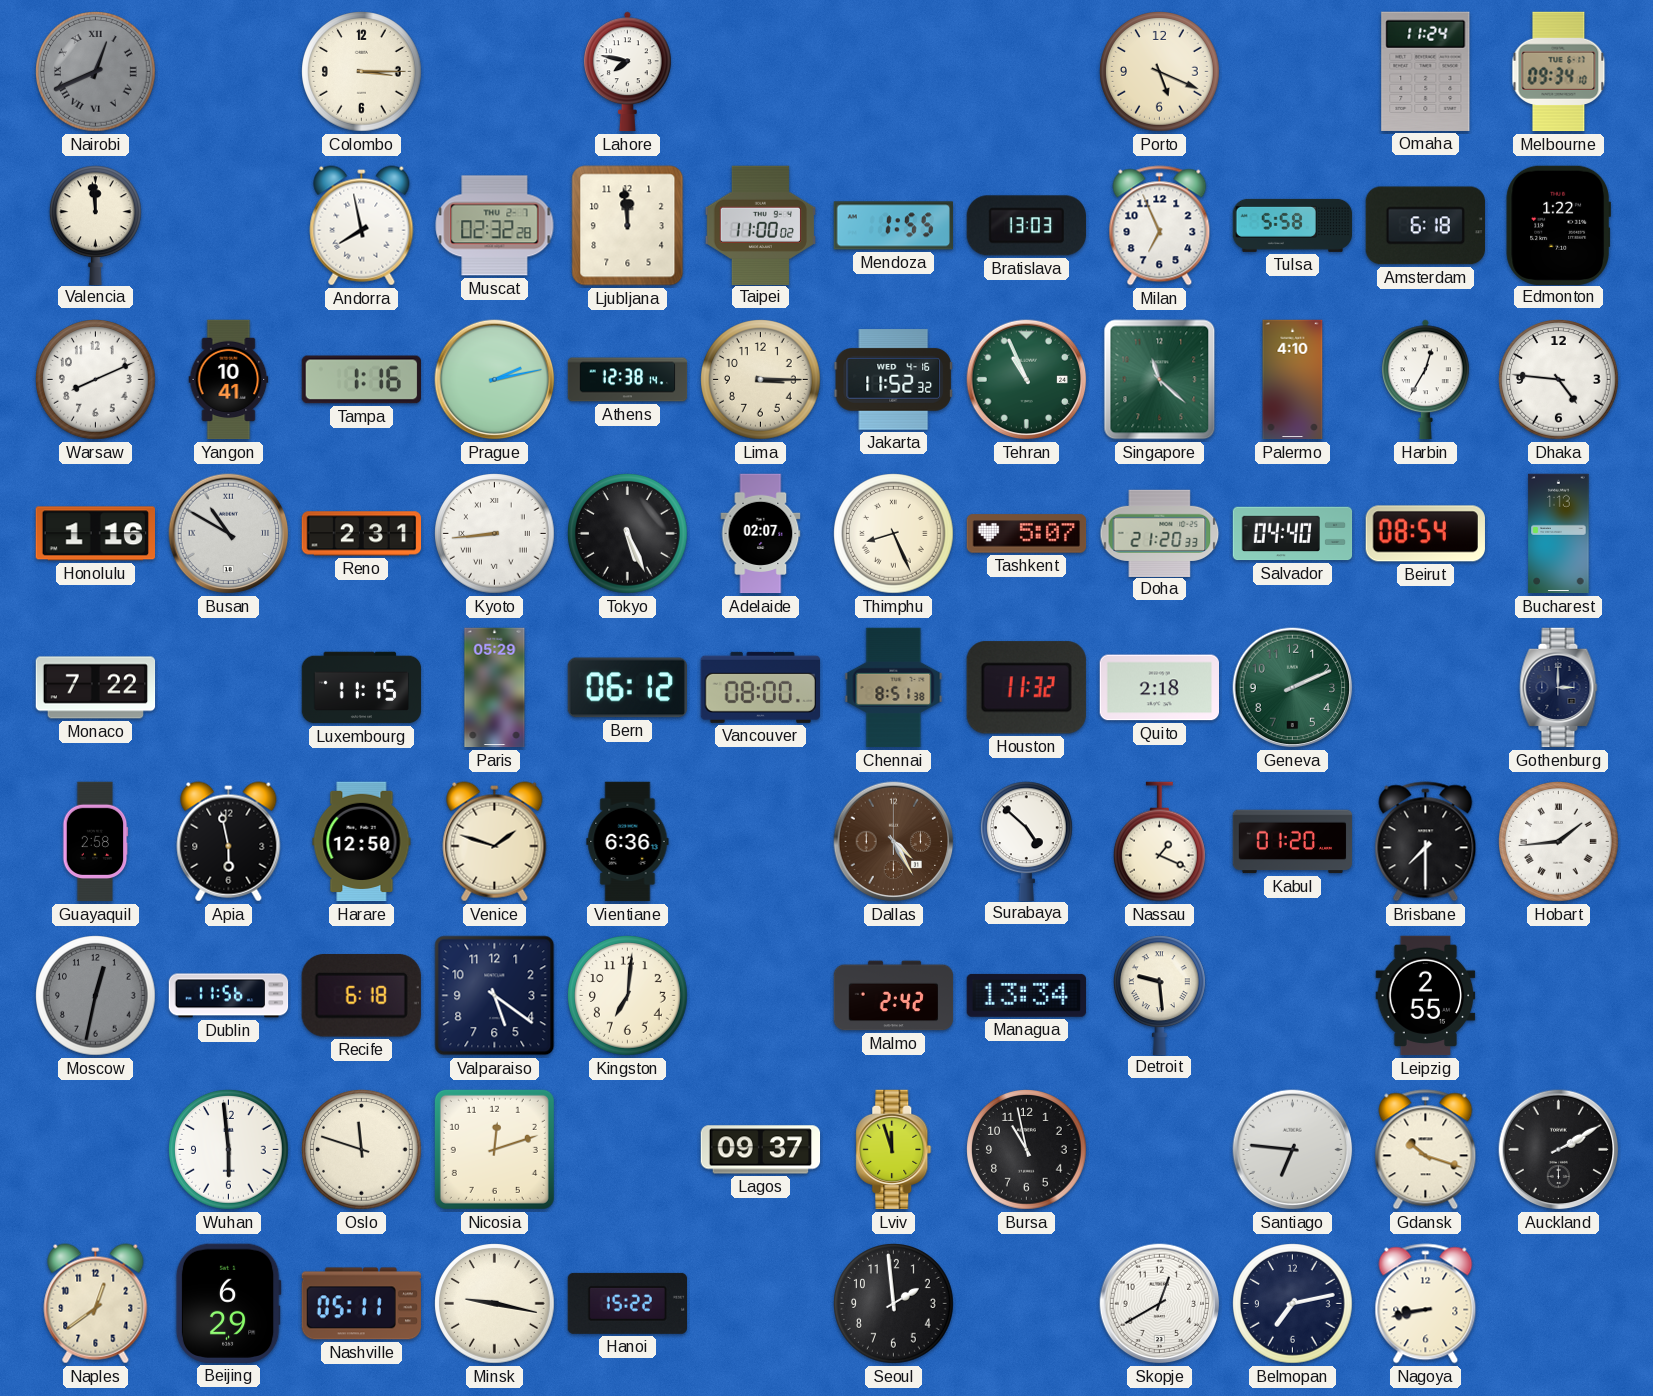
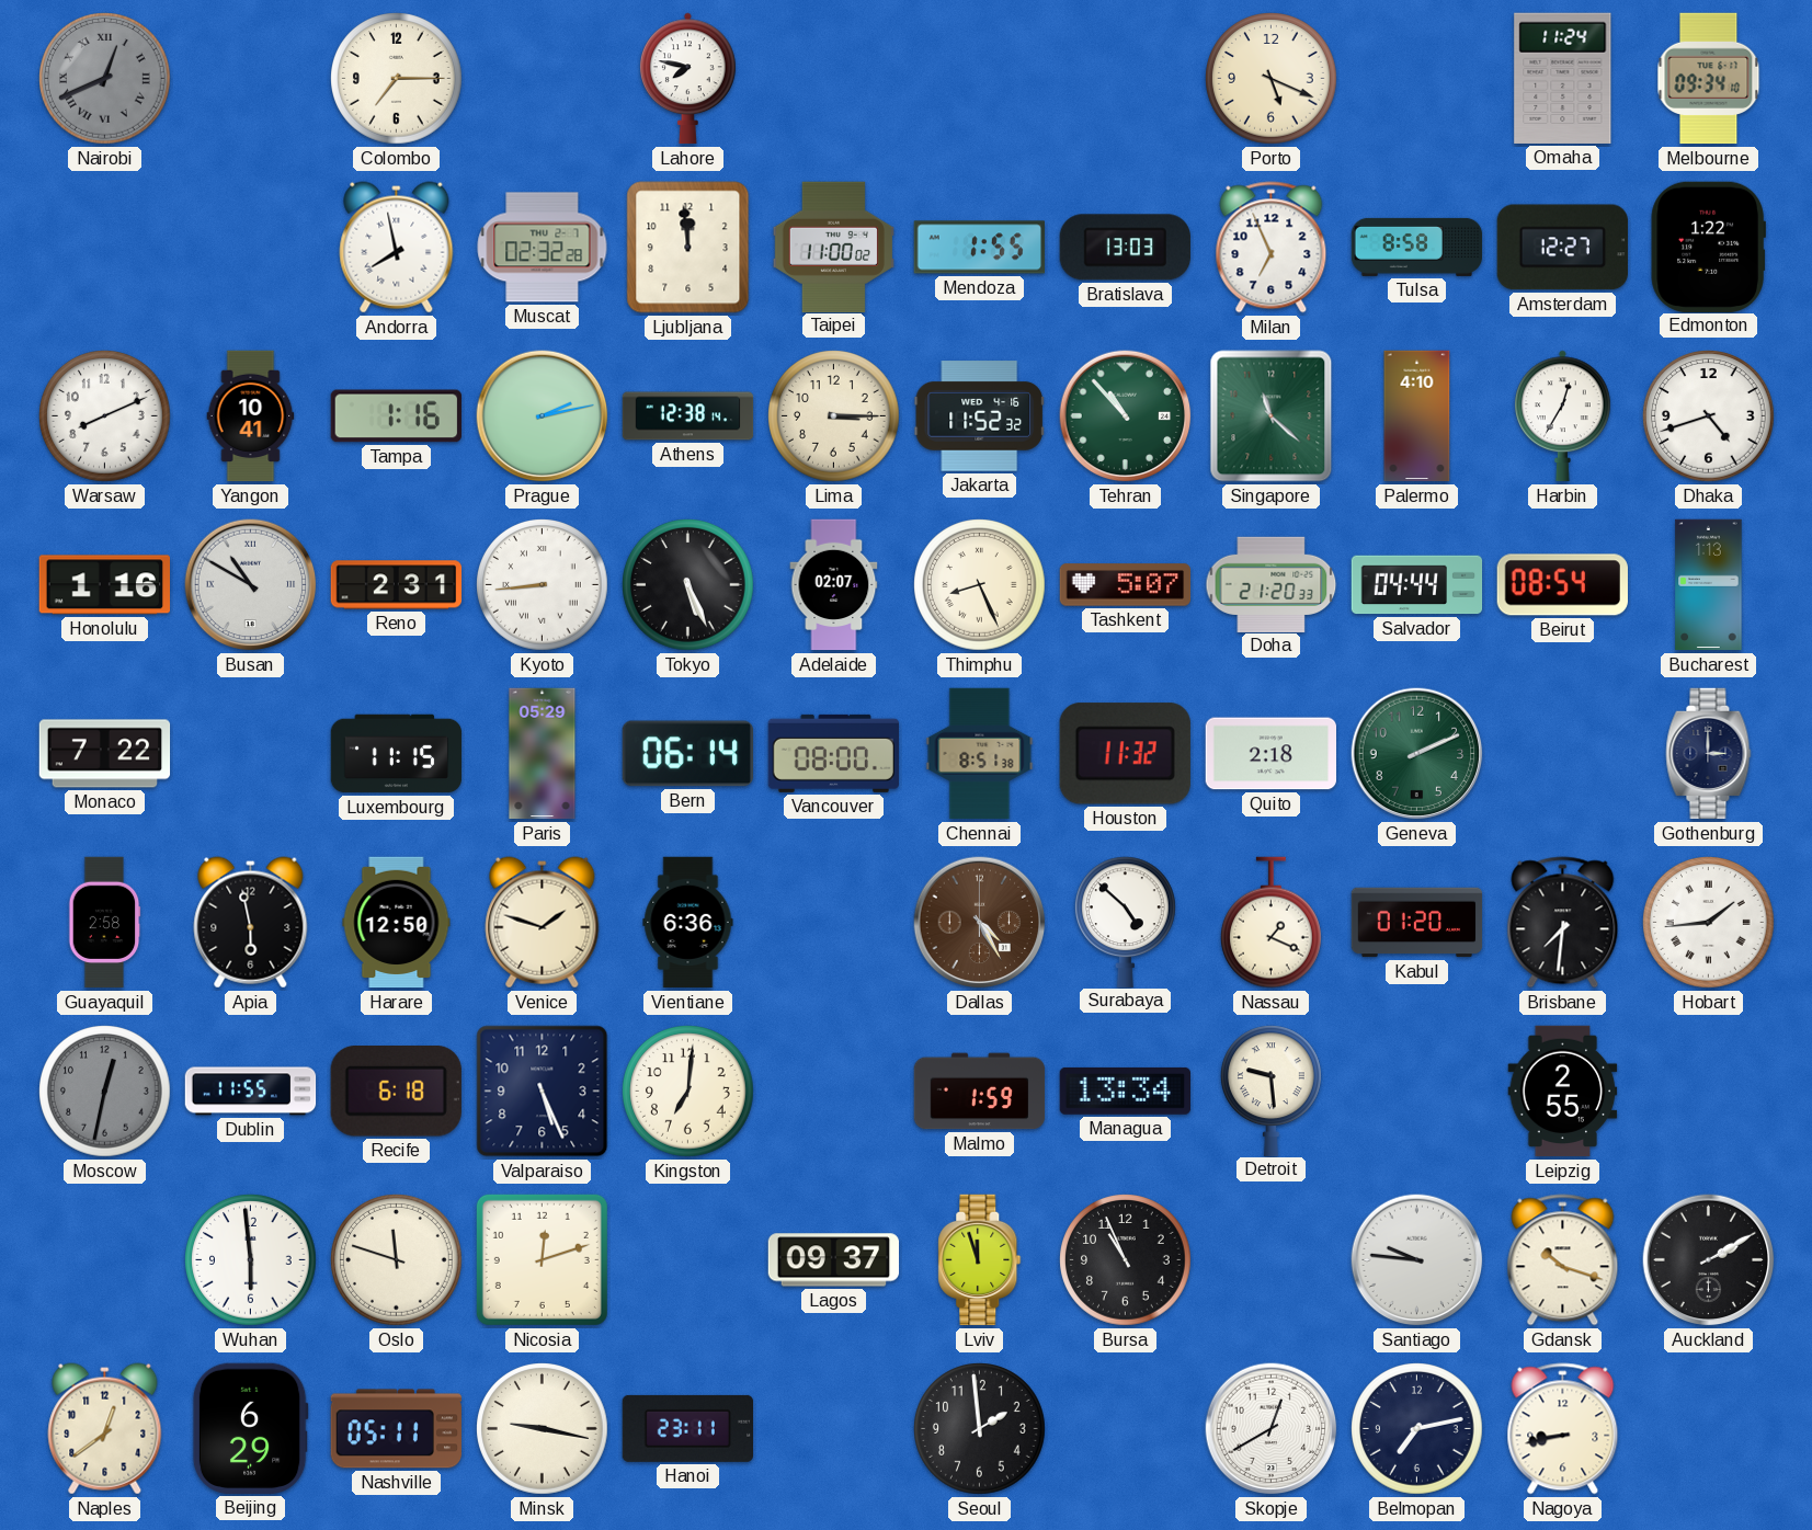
Colombo: 3:15 -> 7:15
Valencia: 11:59 -> none
Tulsa: 5:58 -> 8:58
Amsterdam: 6:18 -> 12:27
Tehran: 10:56 -> 10:53
Dhaka: 4:46 -> 4:42
Salvador: 04:40 -> 04:44
Bern: 06:12 -> 06:14
Brisbane: 7:30 -> 7:31
Dublin: 11:56 -> 11:55
Valparaiso: 5:21 -> 5:26
Malmo: 2:42 -> 1:59
Bursa: 10:58 -> 10:56
Santiago: 6:46 -> 9:46
Hanoi: 15:22 -> 23:11
